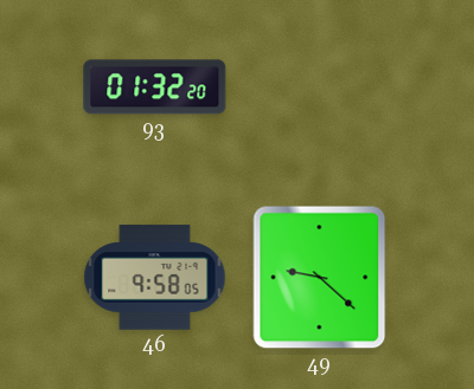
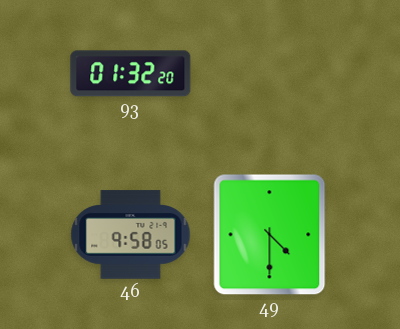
49: 9:22 -> 4:30
